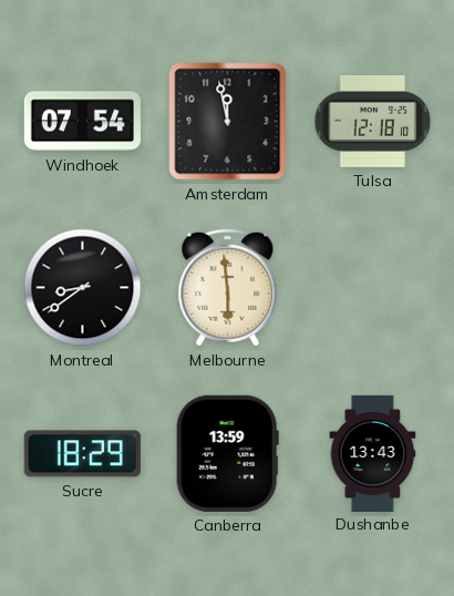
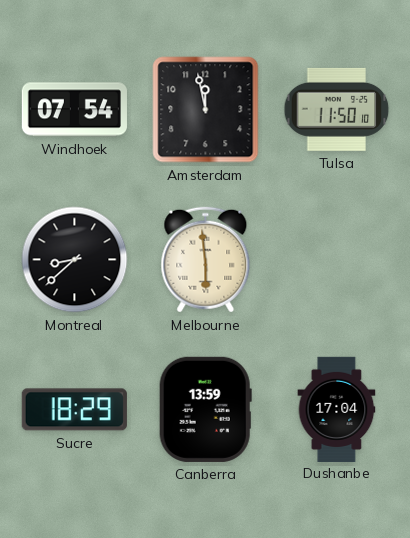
Tulsa: 12:18 -> 11:50
Montreal: 8:39 -> 8:38
Dushanbe: 13:43 -> 17:04
